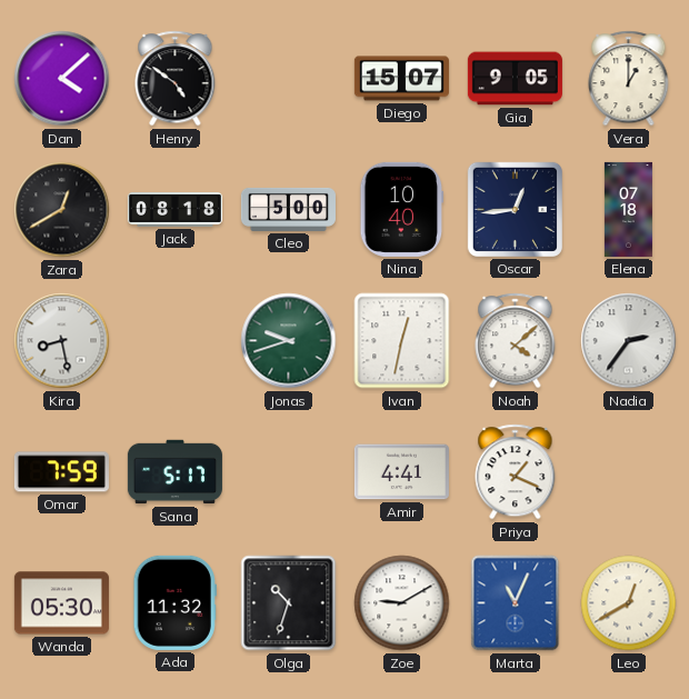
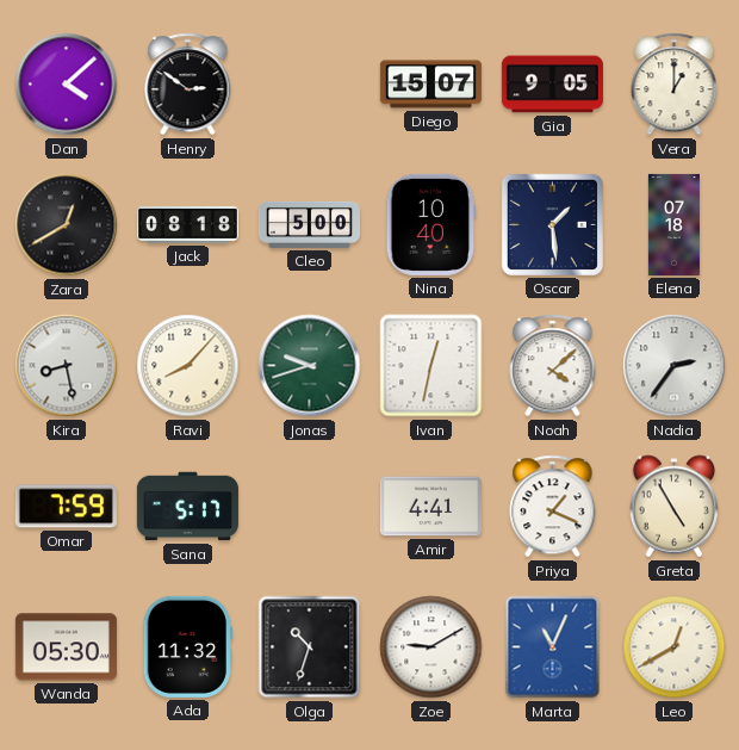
Henry: 4:51 -> 2:51
Oscar: 12:44 -> 1:29
Ravi: none -> 8:07
Greta: none -> 4:55
